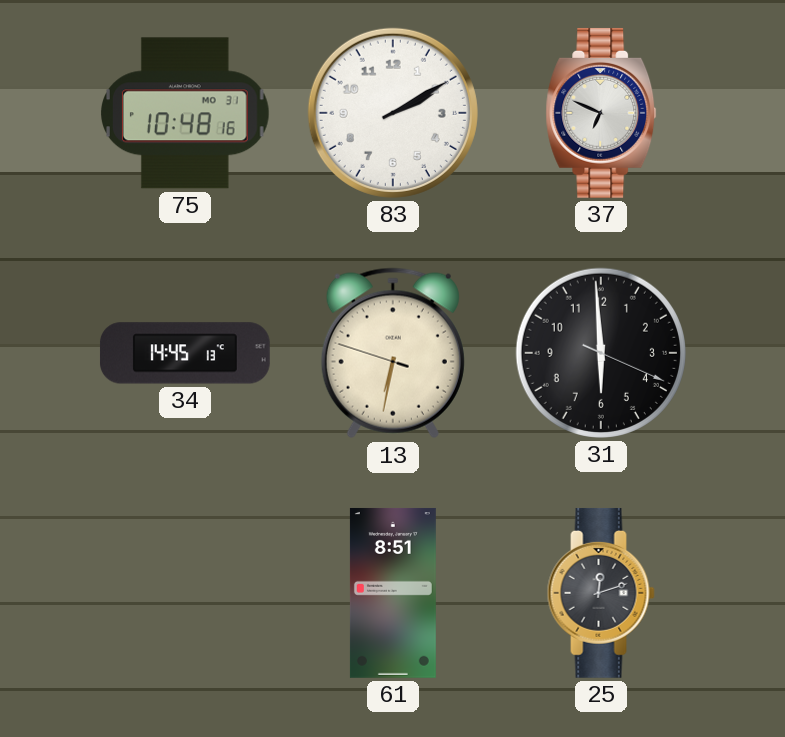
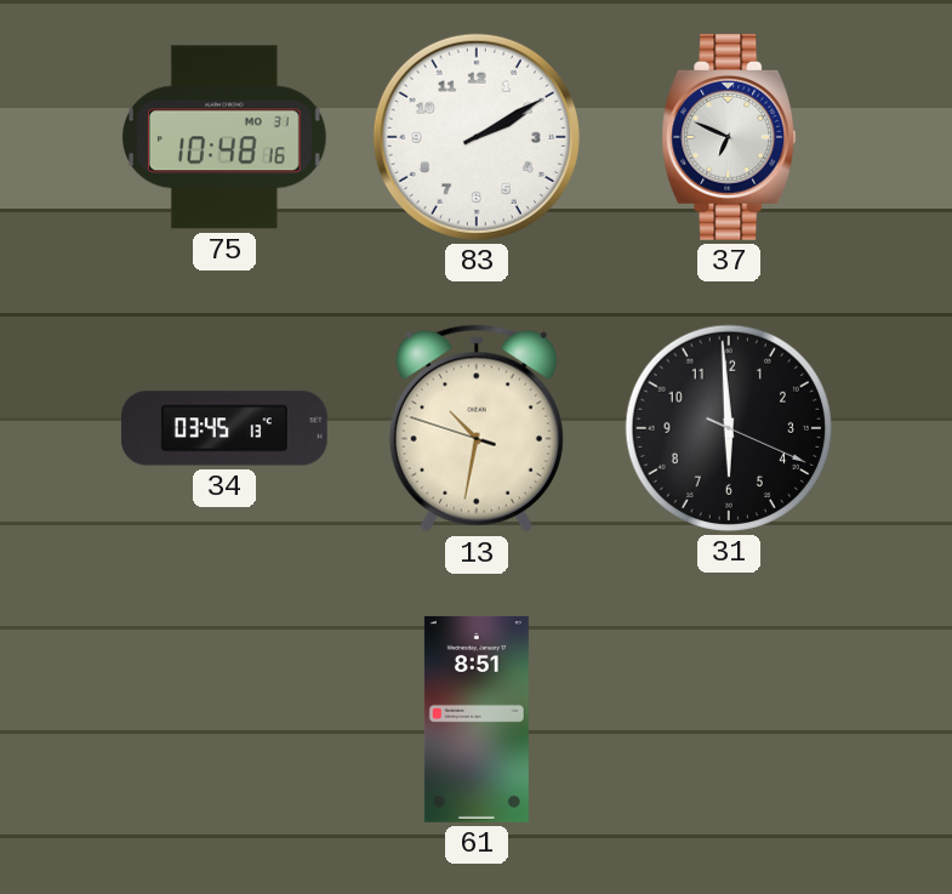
34: 14:45 -> 03:45
13: 6:31 -> 10:31
25: 12:12 -> none
